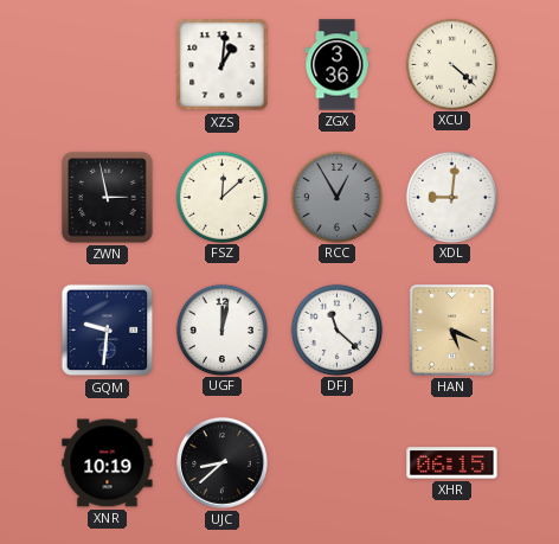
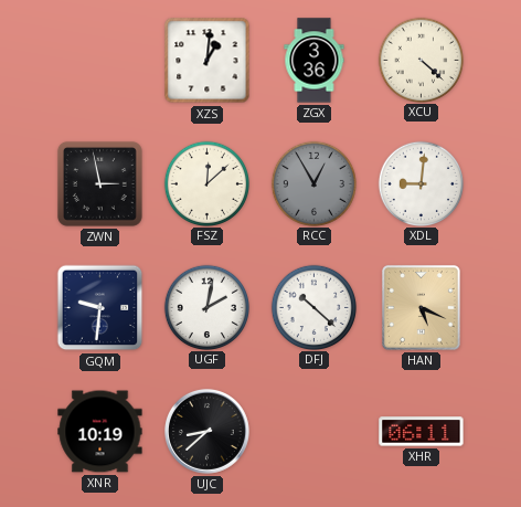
UGF: 12:02 -> 2:02
DFJ: 11:22 -> 10:22
XHR: 06:15 -> 06:11
